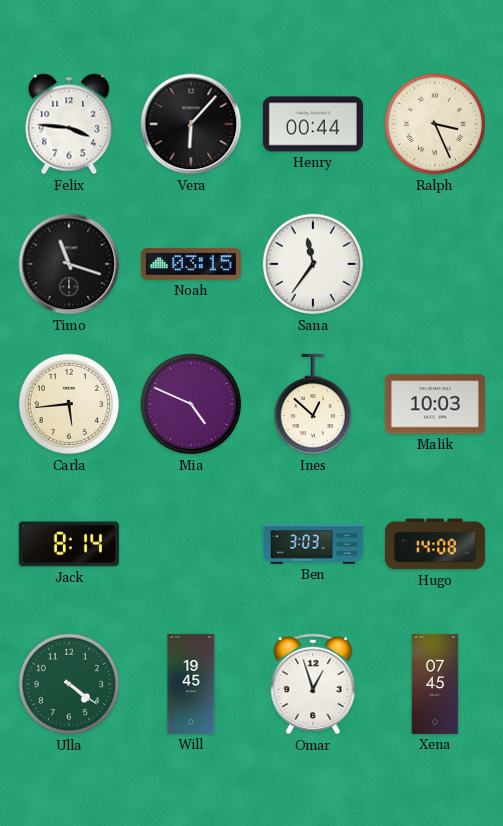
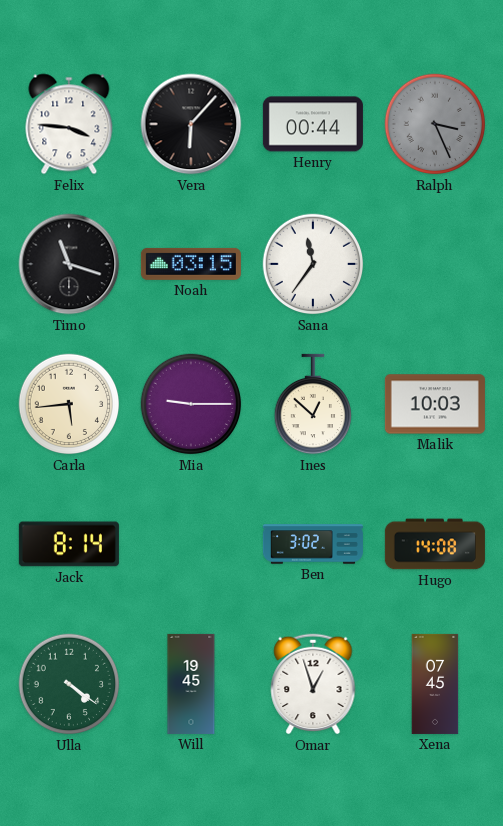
Ralph dial: cream -> grey
Mia: 4:49 -> 9:15
Ben: 3:03 -> 3:02
